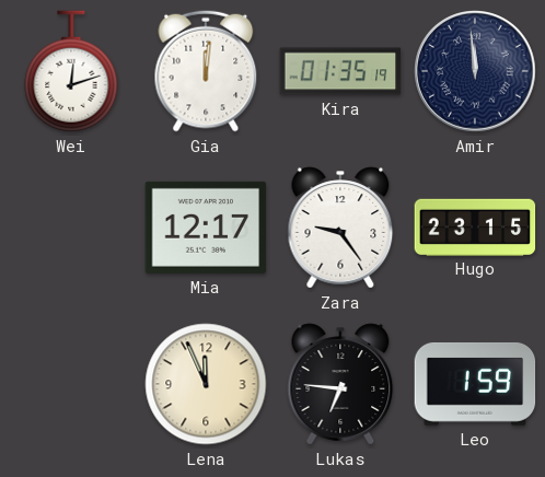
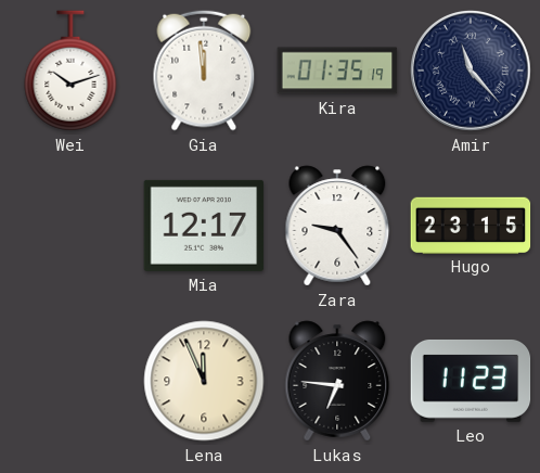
Wei: 12:12 -> 10:12
Gia: 12:01 -> 11:59
Amir: 11:59 -> 11:23
Leo: 1:59 -> 11:23
